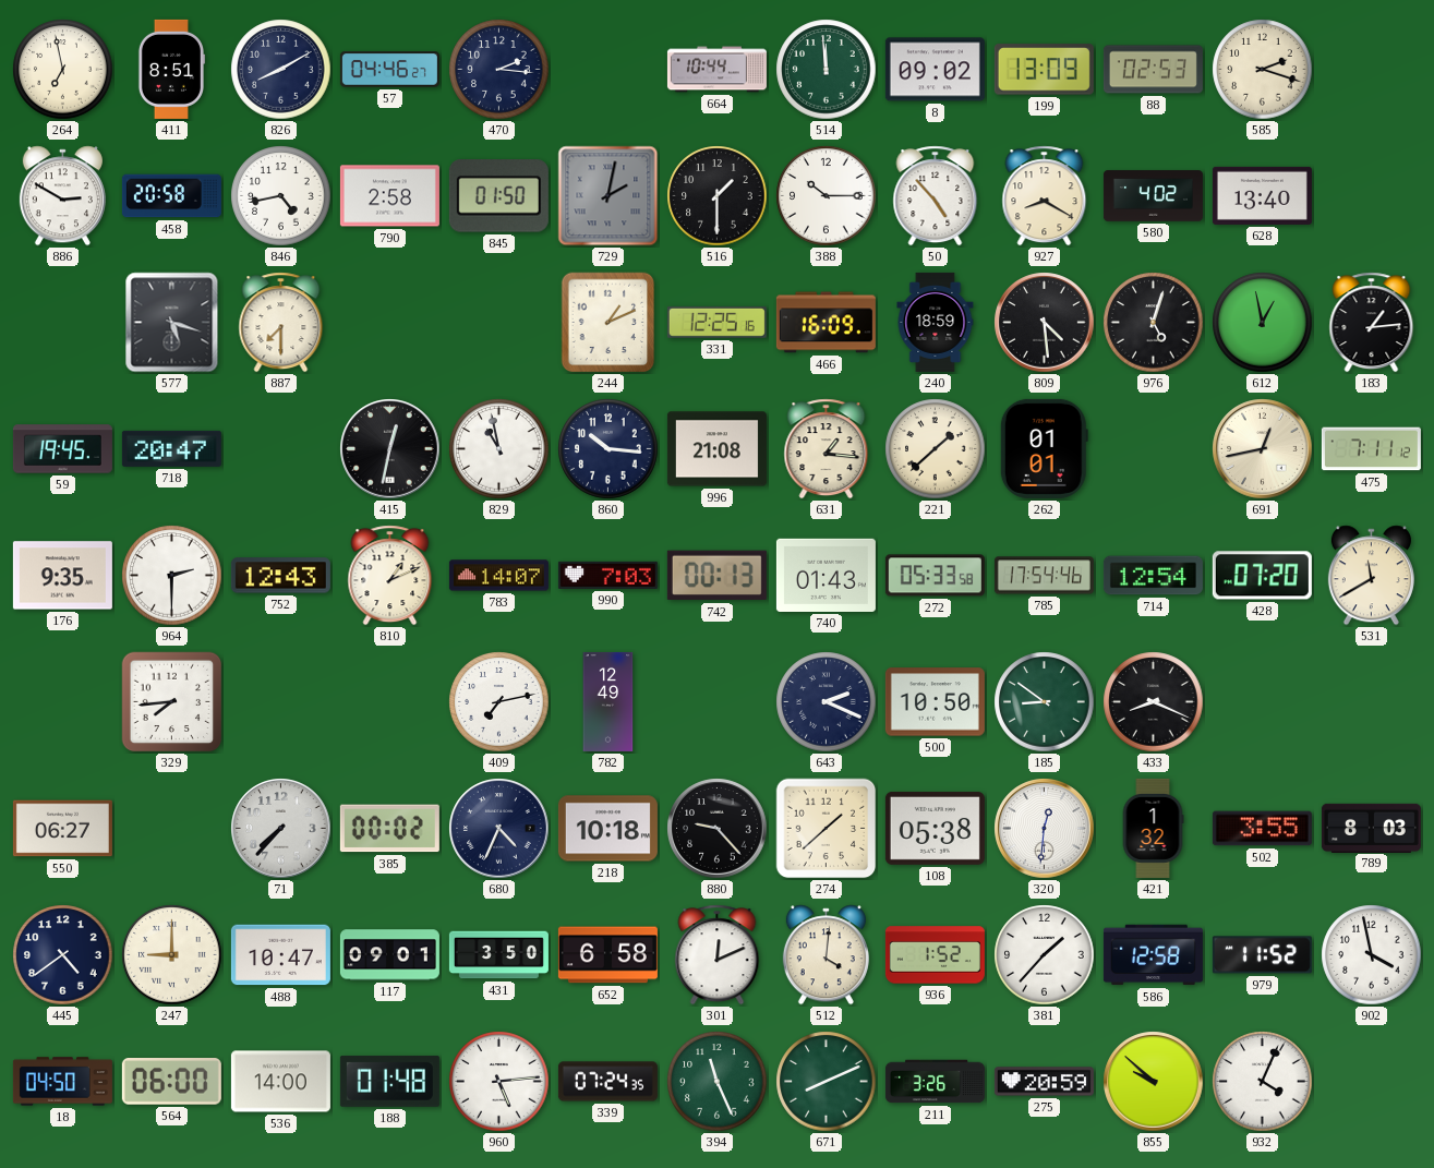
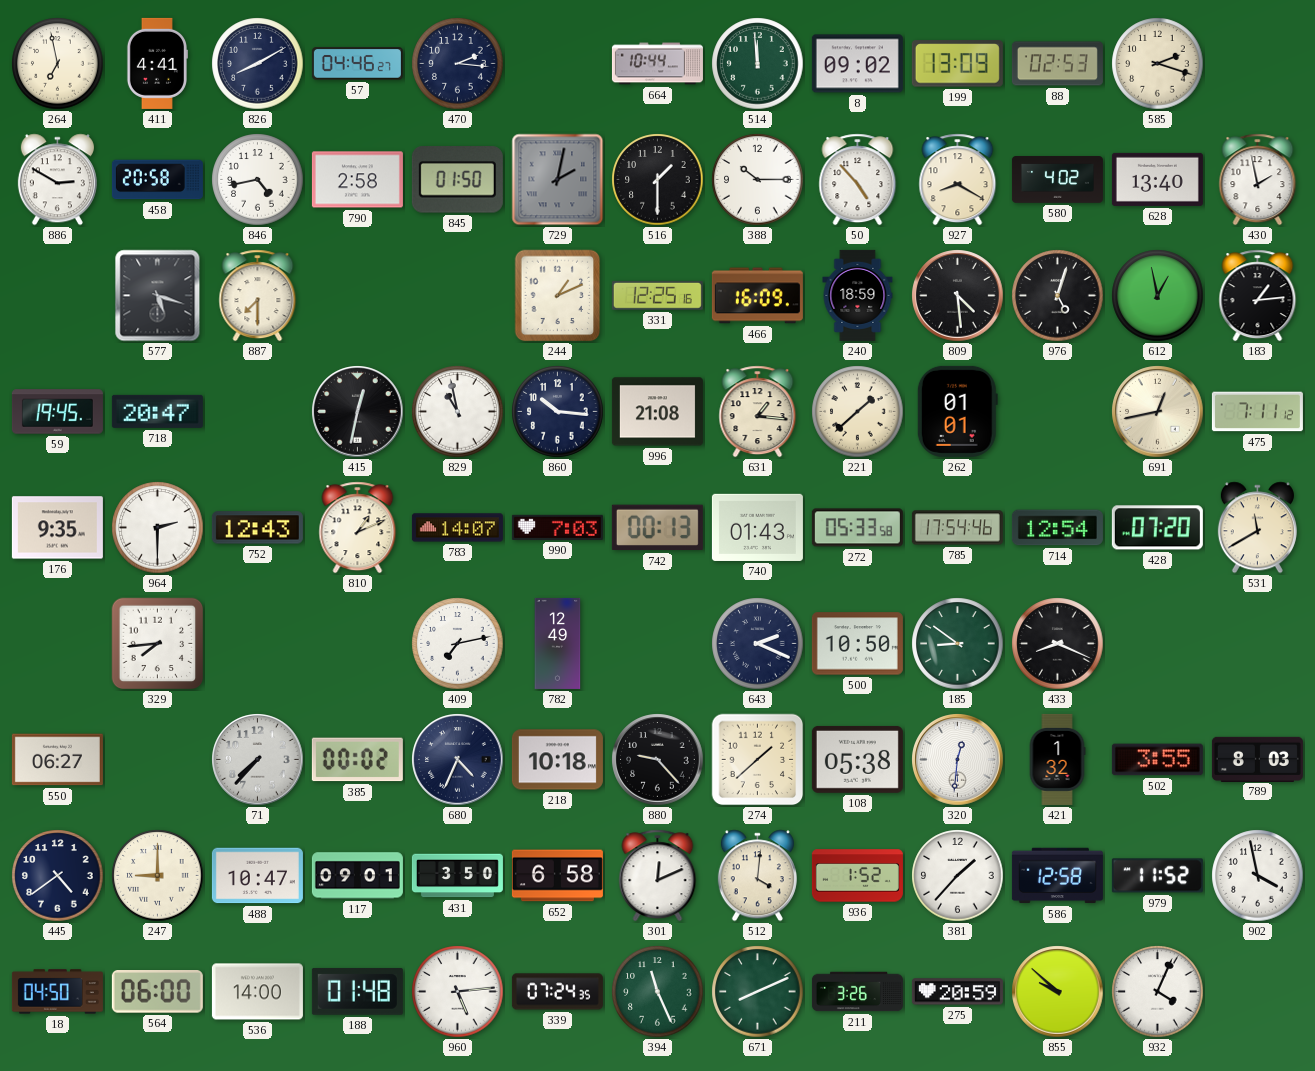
411: 8:51 -> 4:41
430: none -> 1:58
